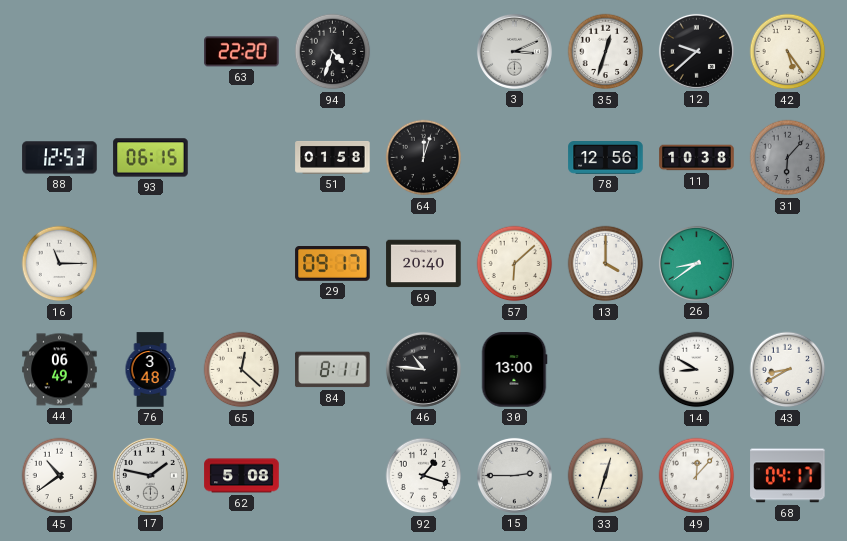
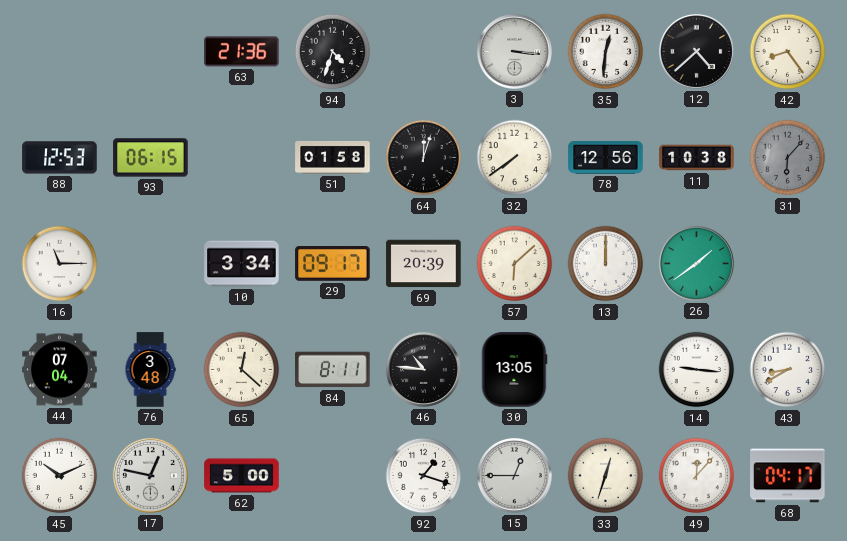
63: 22:20 -> 21:36
3: 3:11 -> 3:16
35: 12:33 -> 12:31
12: 9:38 -> 4:38
42: 5:24 -> 8:24
32: none -> 7:39
10: none -> 3:34
69: 20:40 -> 20:39
13: 4:00 -> 12:00
26: 8:39 -> 1:39
44: 06:49 -> 07:04
30: 13:00 -> 13:05
14: 8:50 -> 9:16
45: 10:39 -> 10:11
17: 1:47 -> 12:47
62: 5:08 -> 5:00
15: 2:45 -> 12:45
